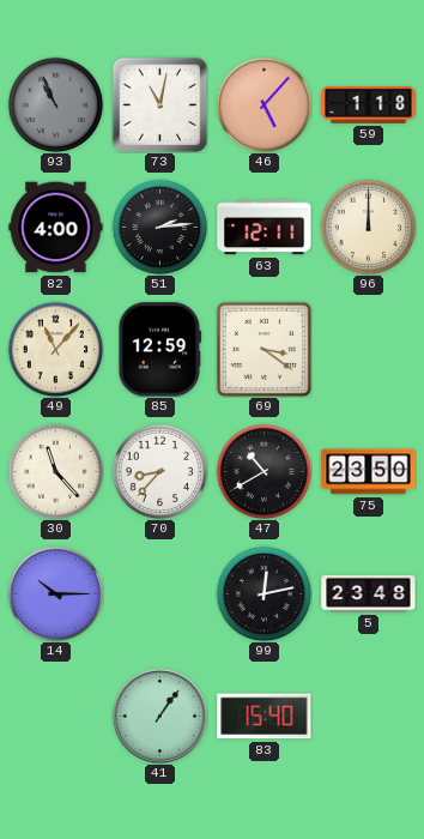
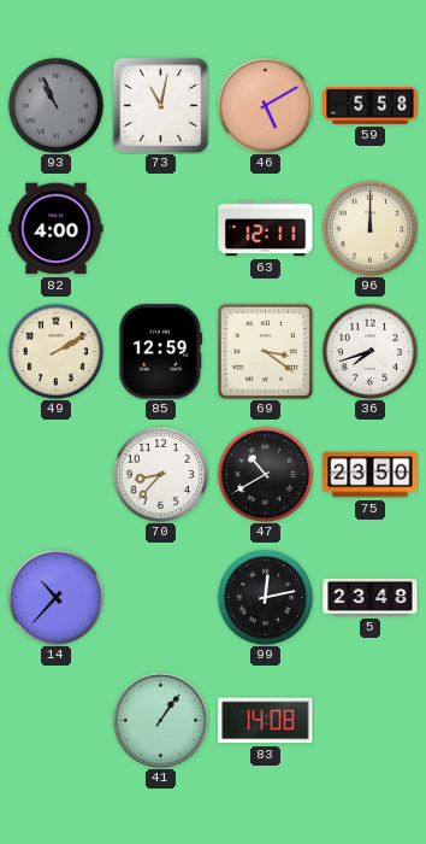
46: 5:07 -> 5:10
59: 1:18 -> 5:58
51: 2:14 -> none
49: 11:07 -> 2:10
36: none -> 7:42
30: 11:23 -> none
14: 10:15 -> 10:37
83: 15:40 -> 14:08
